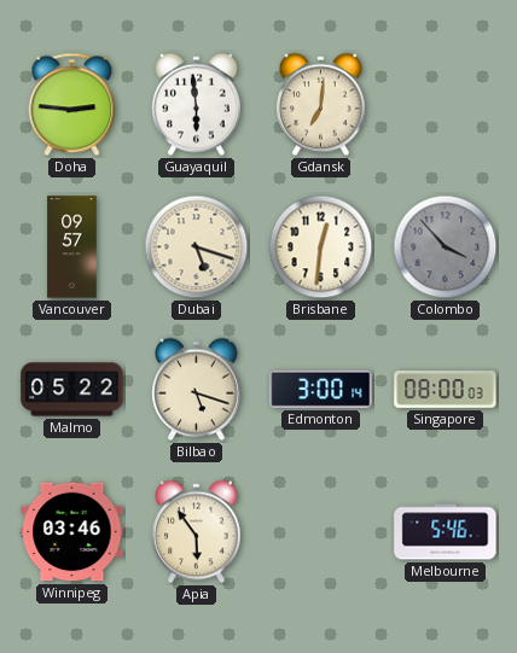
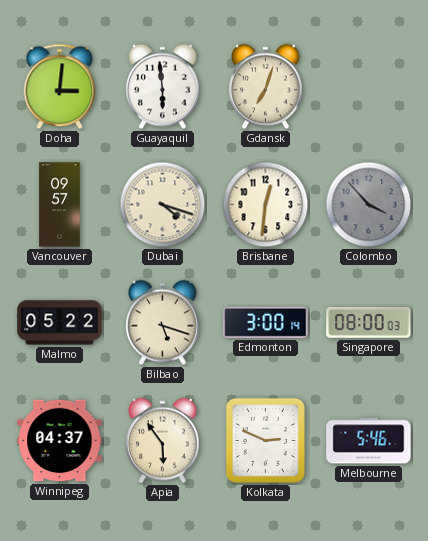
Doha: 2:46 -> 3:01
Gdansk: 7:01 -> 7:03
Dubai: 5:18 -> 4:18
Winnipeg: 03:46 -> 04:37
Kolkata: none -> 2:49
